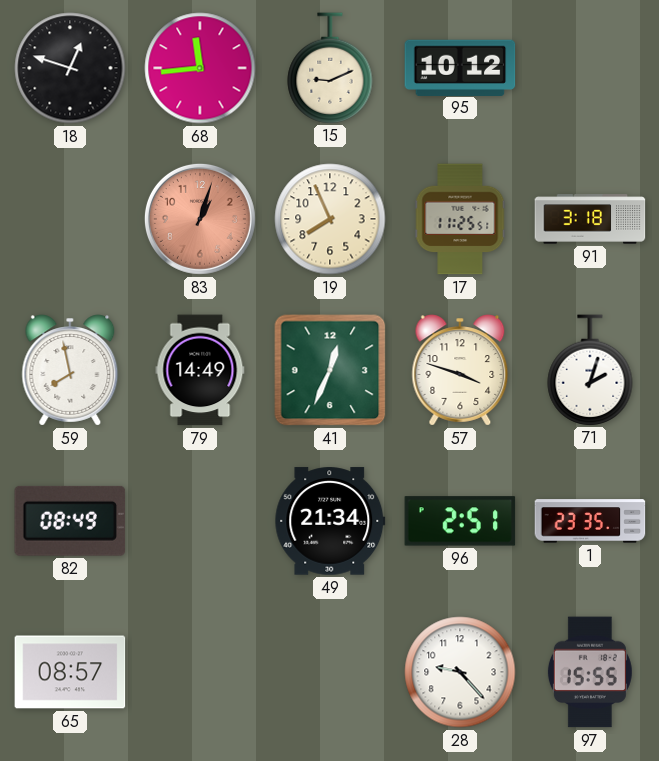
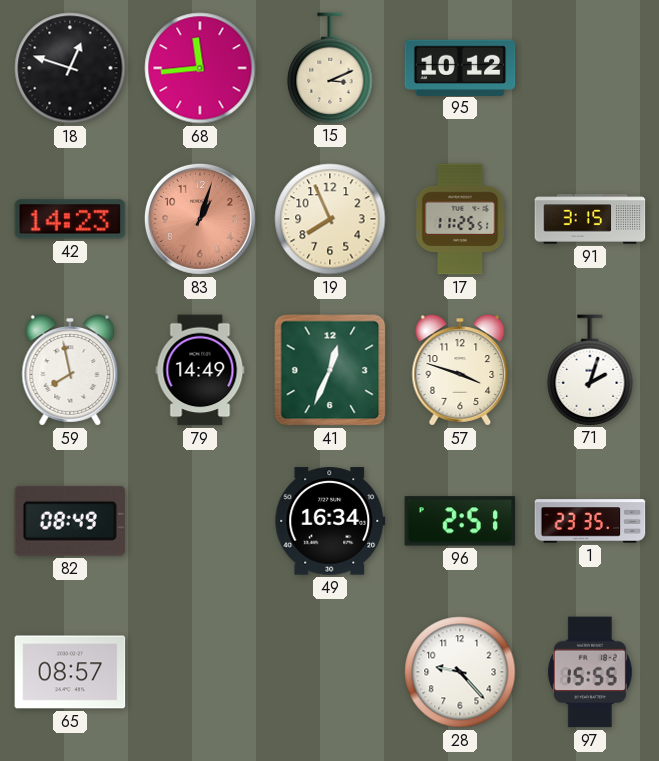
15: 9:11 -> 3:11
42: none -> 14:23
91: 3:18 -> 3:15
49: 21:34 -> 16:34
